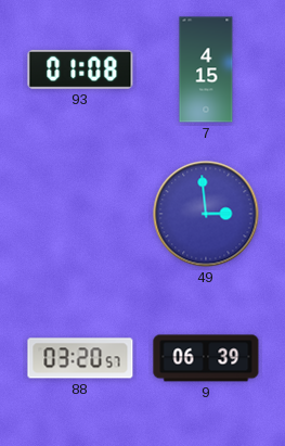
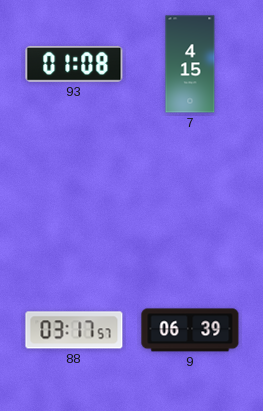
49: 2:59 -> none
88: 03:20 -> 03:17
